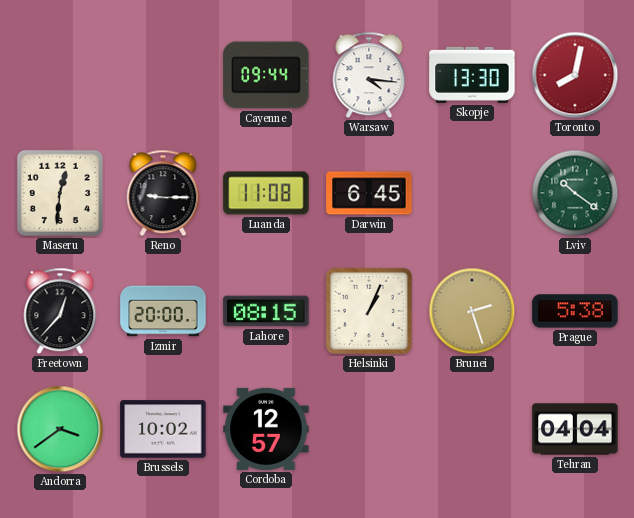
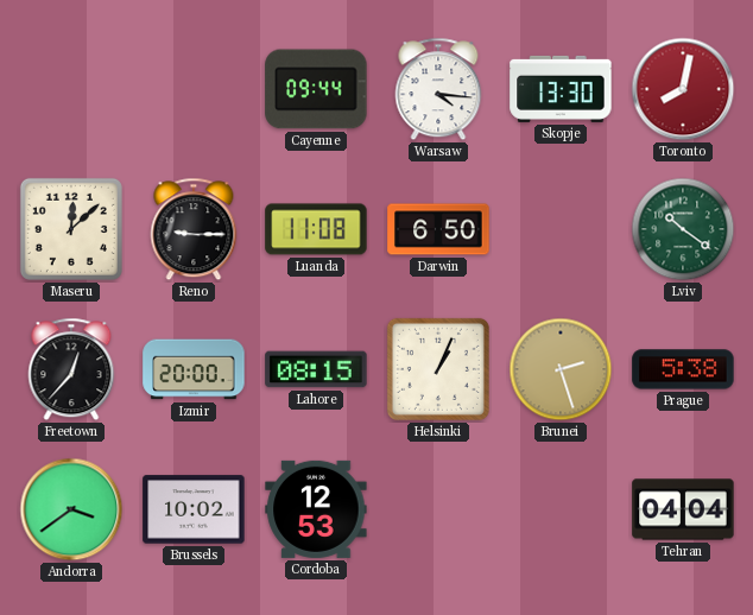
Maseru: 12:31 -> 12:08
Darwin: 6:45 -> 6:50
Cordoba: 12:57 -> 12:53
